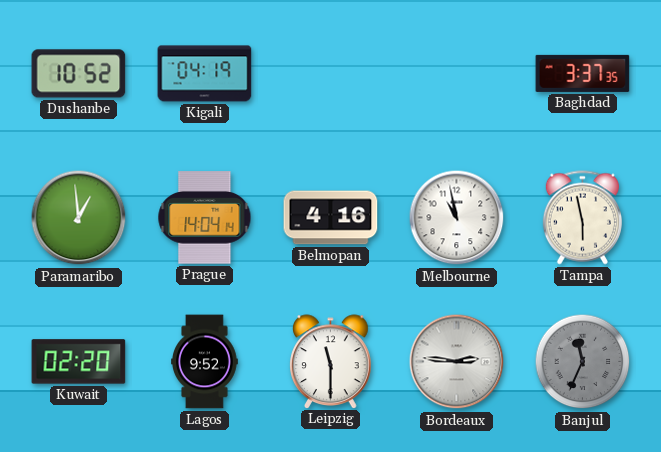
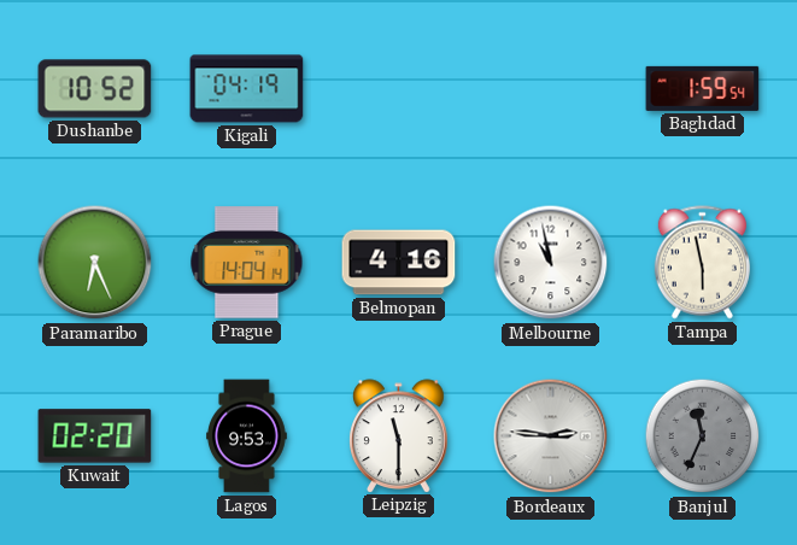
Baghdad: 3:37 -> 1:59
Paramaribo: 12:59 -> 6:26
Lagos: 9:52 -> 9:53
